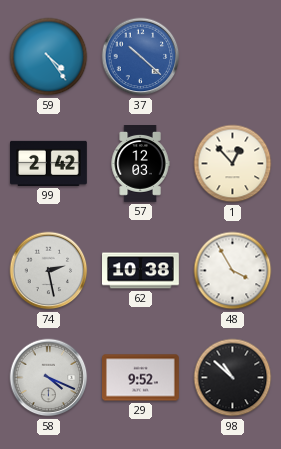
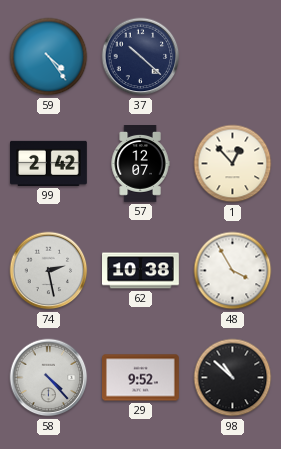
37 dial: blue -> navy
57: 12:03 -> 12:07
58: 4:19 -> 4:23
